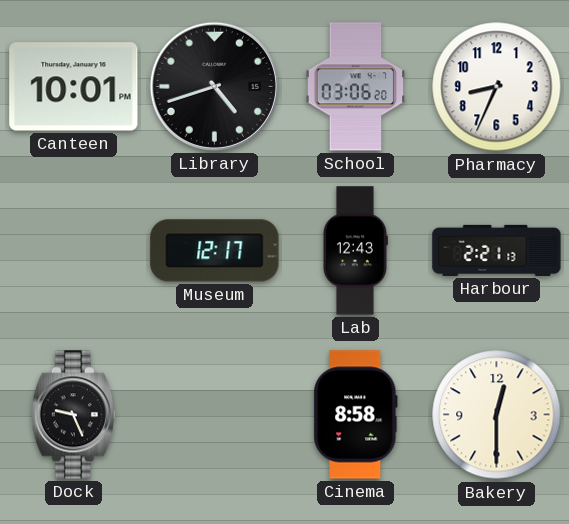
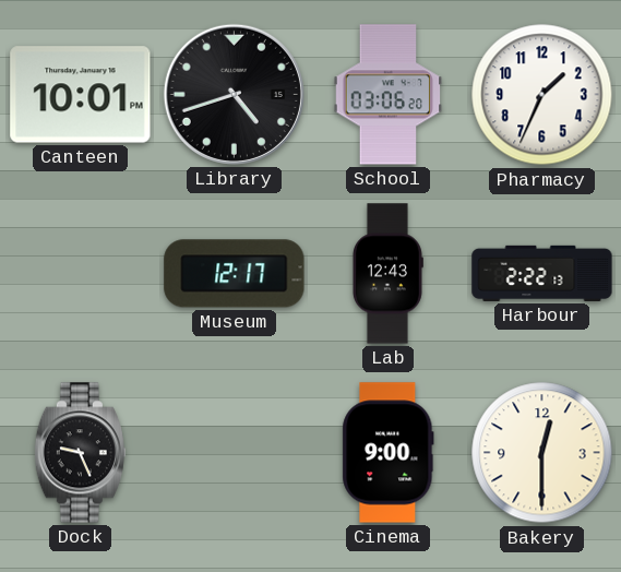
Pharmacy: 8:34 -> 1:34
Harbour: 2:21 -> 2:22
Cinema: 8:58 -> 9:00
